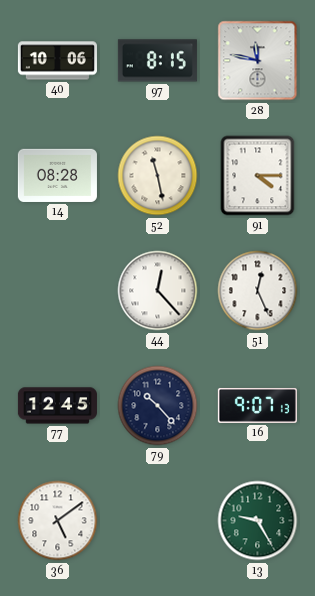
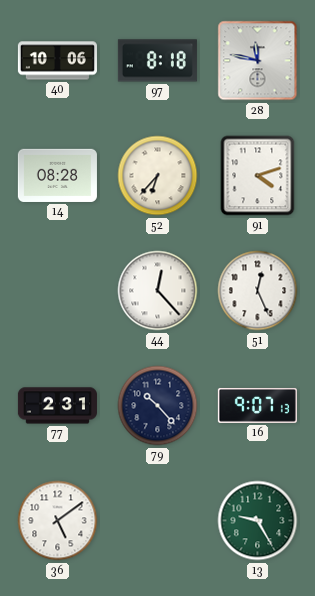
97: 8:15 -> 8:18
52: 11:28 -> 6:37
91: 4:15 -> 4:12
77: 12:45 -> 2:31
